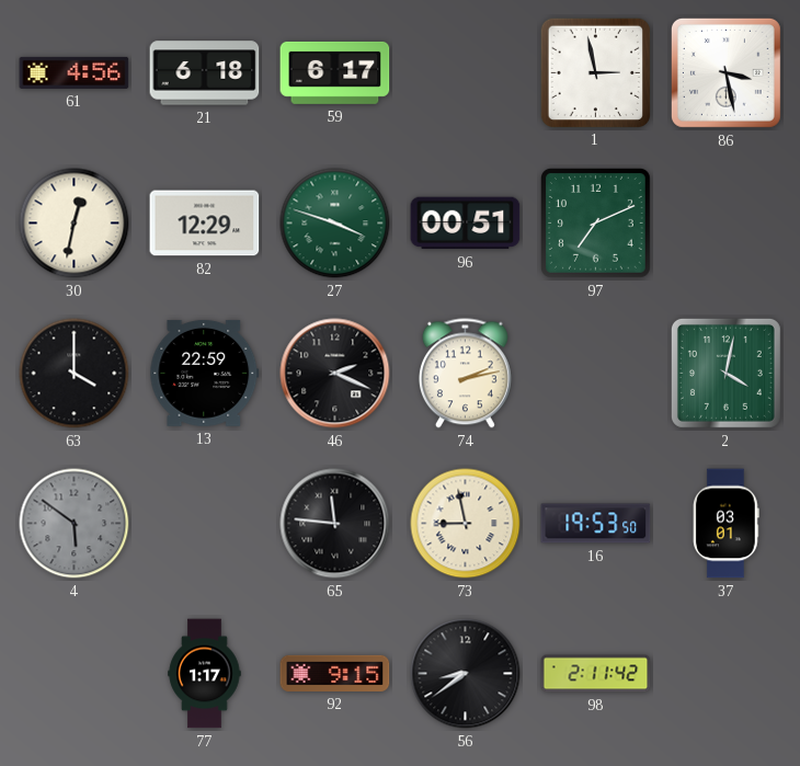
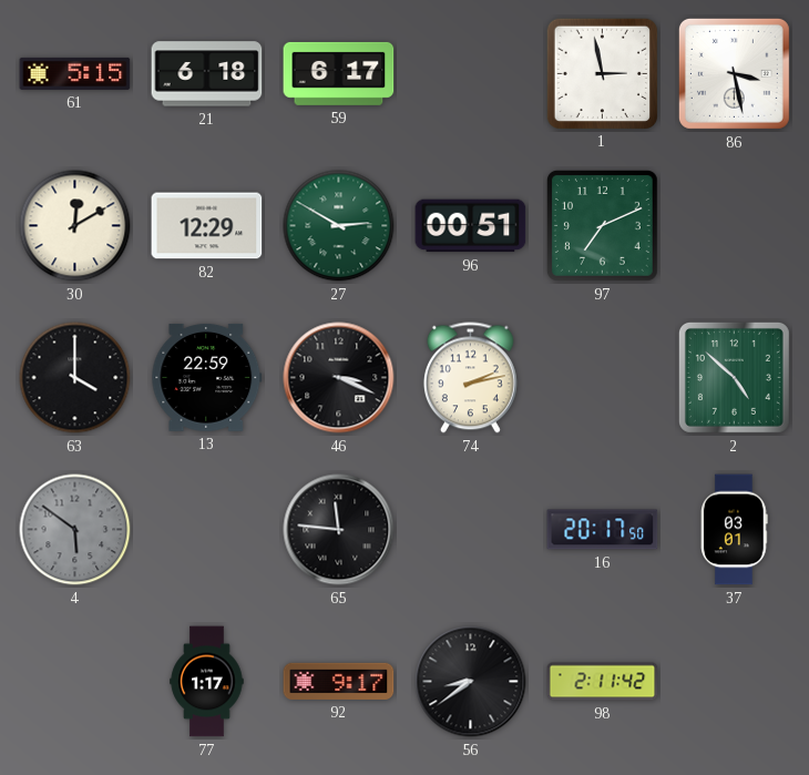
61: 4:56 -> 5:15
30: 12:32 -> 12:10
27: 3:48 -> 2:50
46: 2:19 -> 3:19
2: 4:02 -> 4:52
73: 8:58 -> none
16: 19:53 -> 20:17
92: 9:15 -> 9:17
